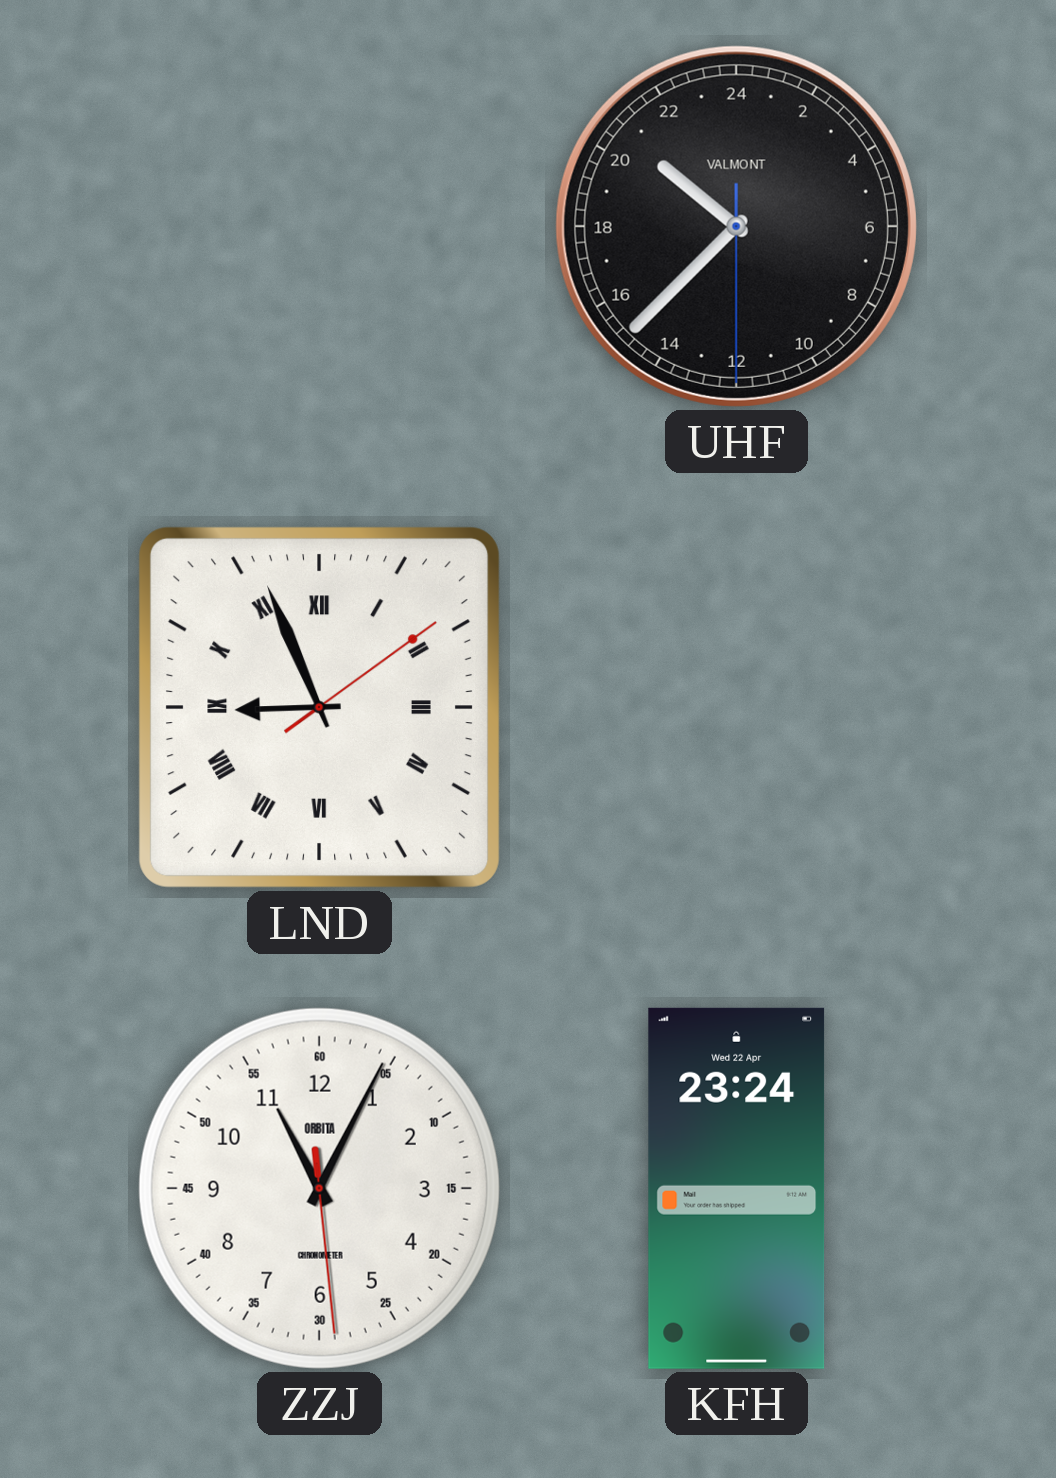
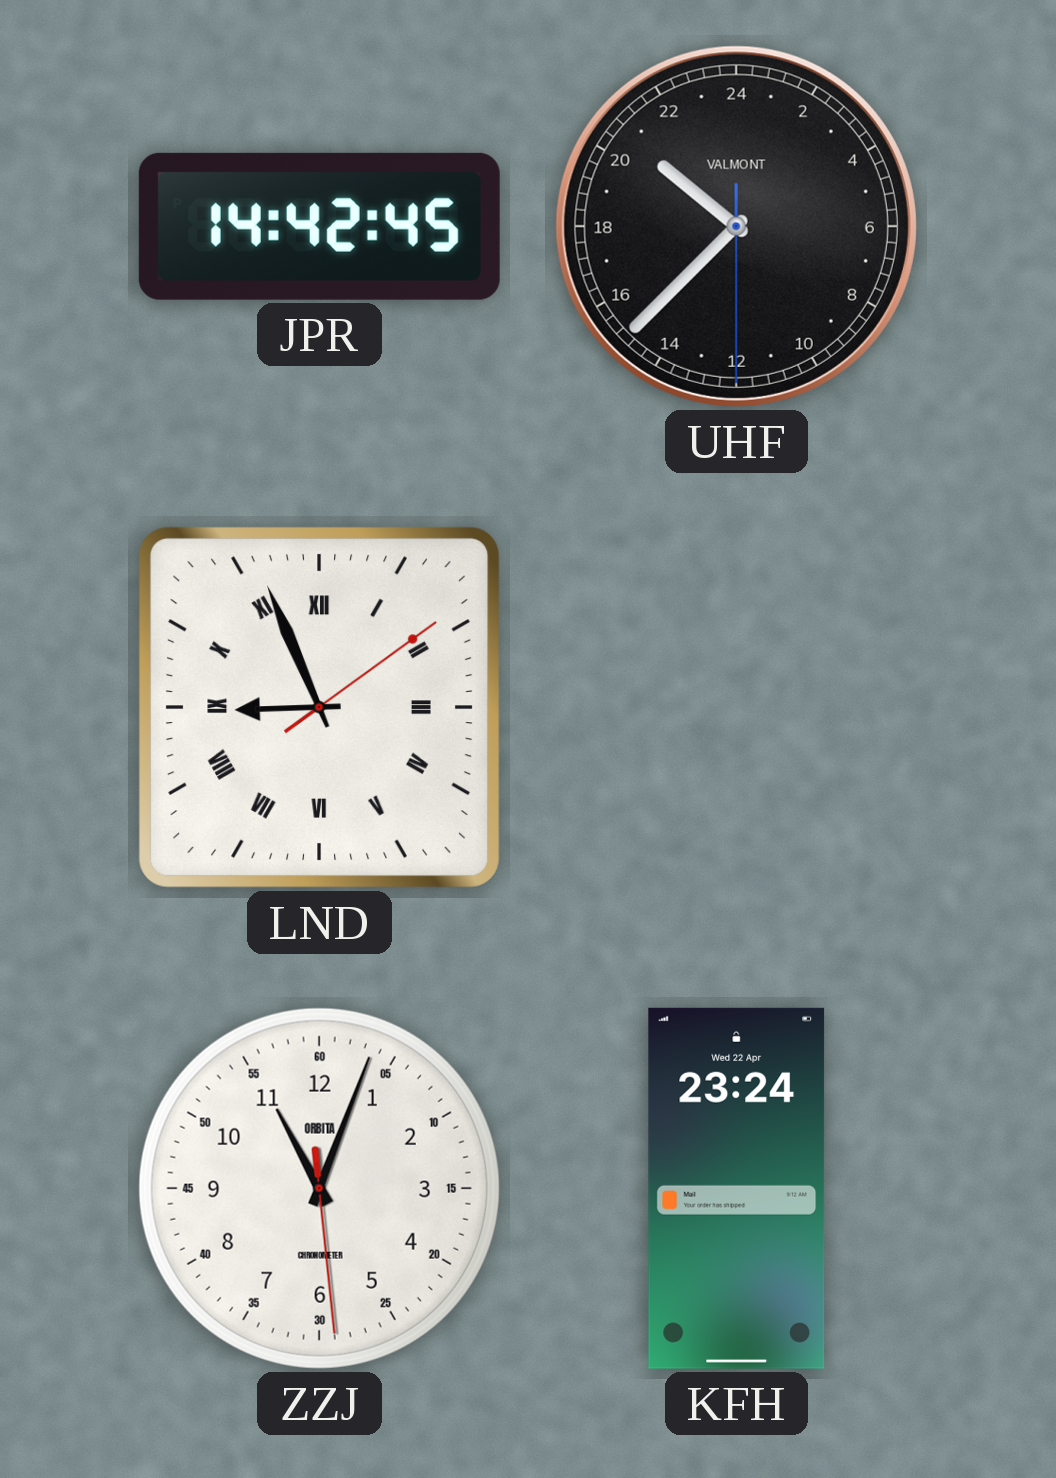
JPR: none -> 14:42
ZZJ: 11:04 -> 11:03
